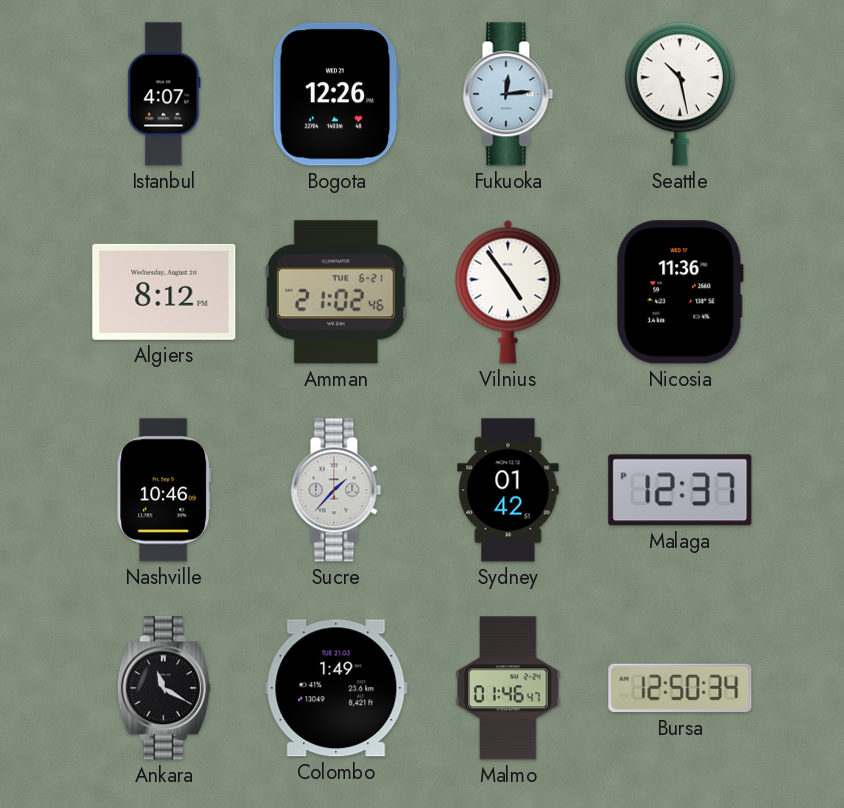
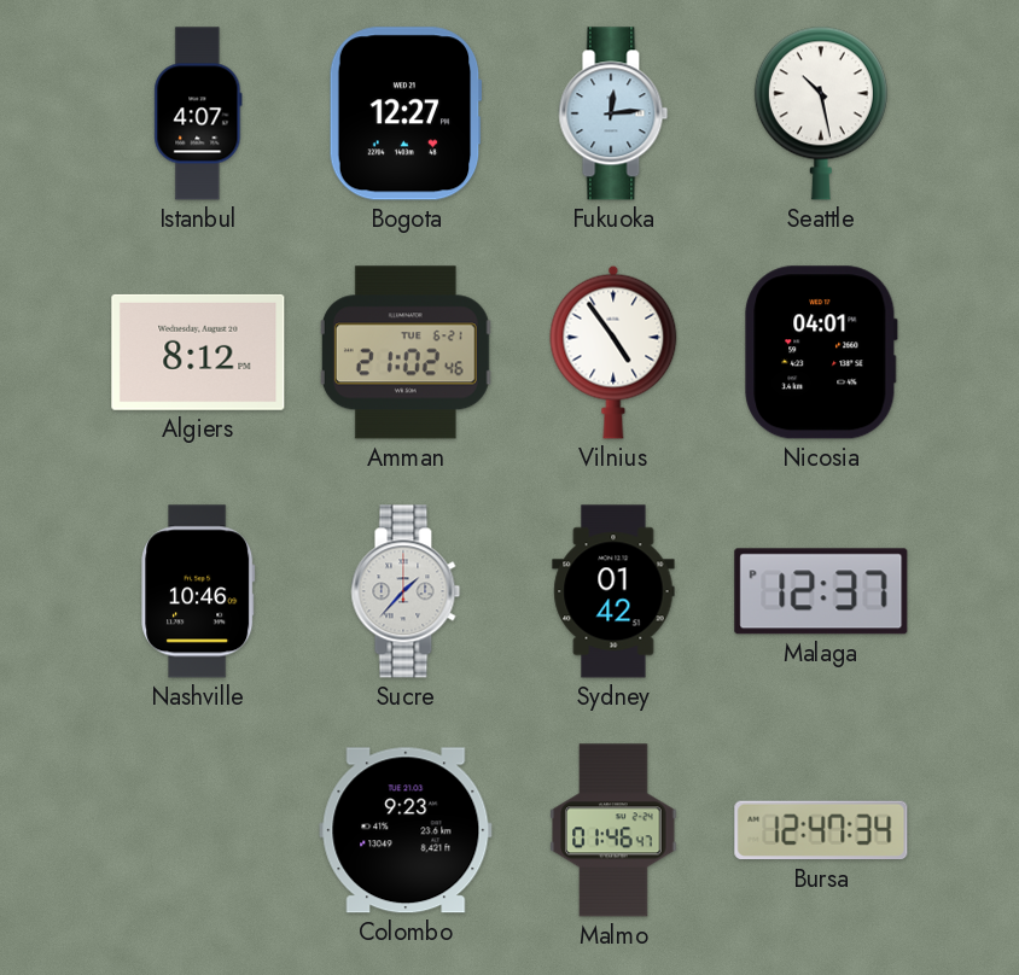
Bogota: 12:26 -> 12:27
Nicosia: 11:36 -> 04:01
Ankara: 11:20 -> none
Colombo: 1:49 -> 9:23
Bursa: 12:50 -> 12:47
